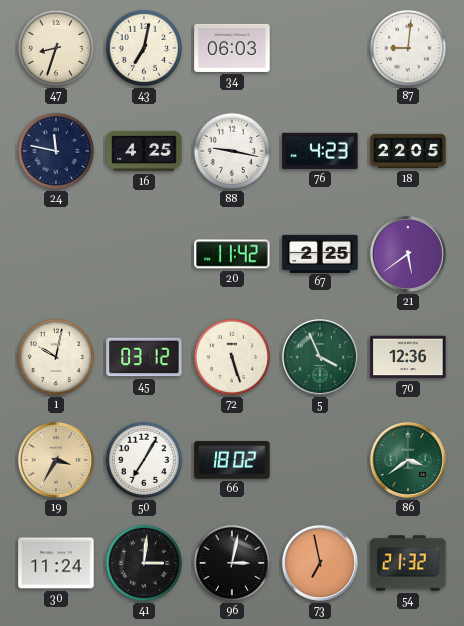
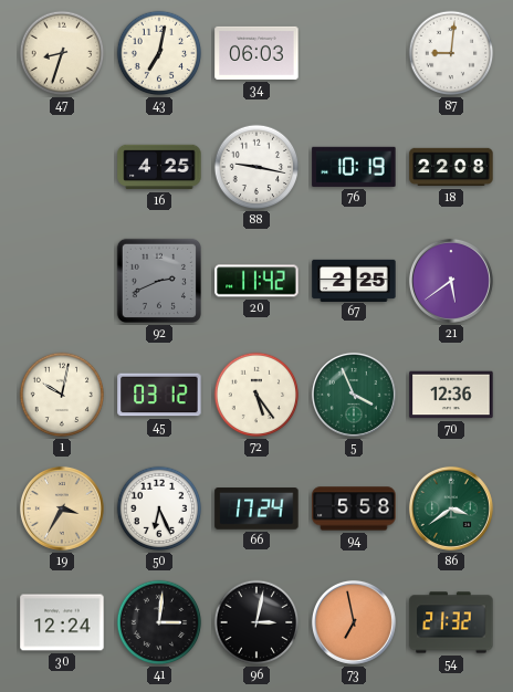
24: 11:47 -> none
76: 4:23 -> 10:19
18: 22:05 -> 22:08
92: none -> 2:41
72: 5:27 -> 5:24
50: 7:05 -> 6:26
66: 18:02 -> 17:24
94: none -> 5:58
30: 11:24 -> 12:24
